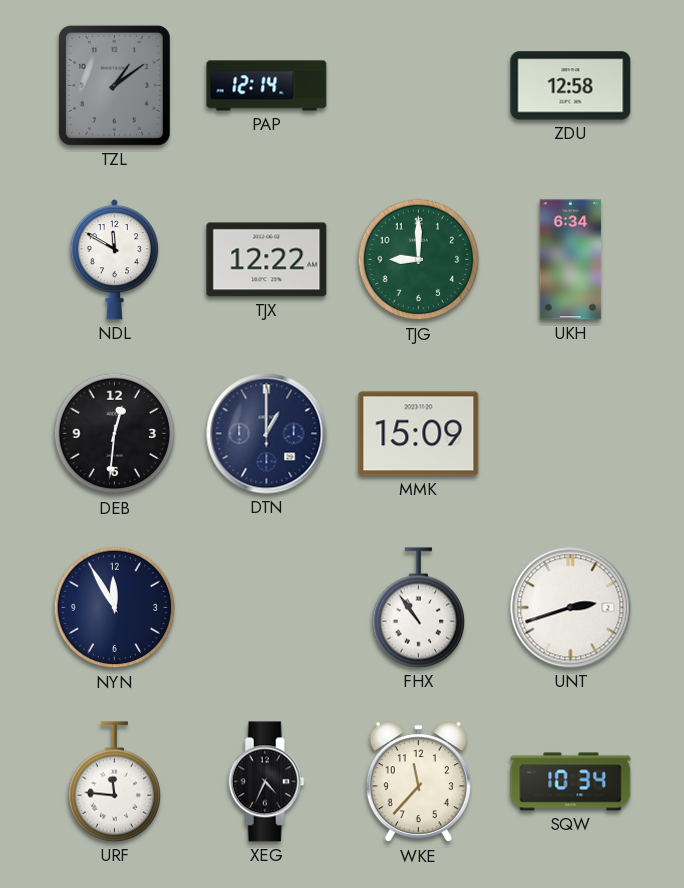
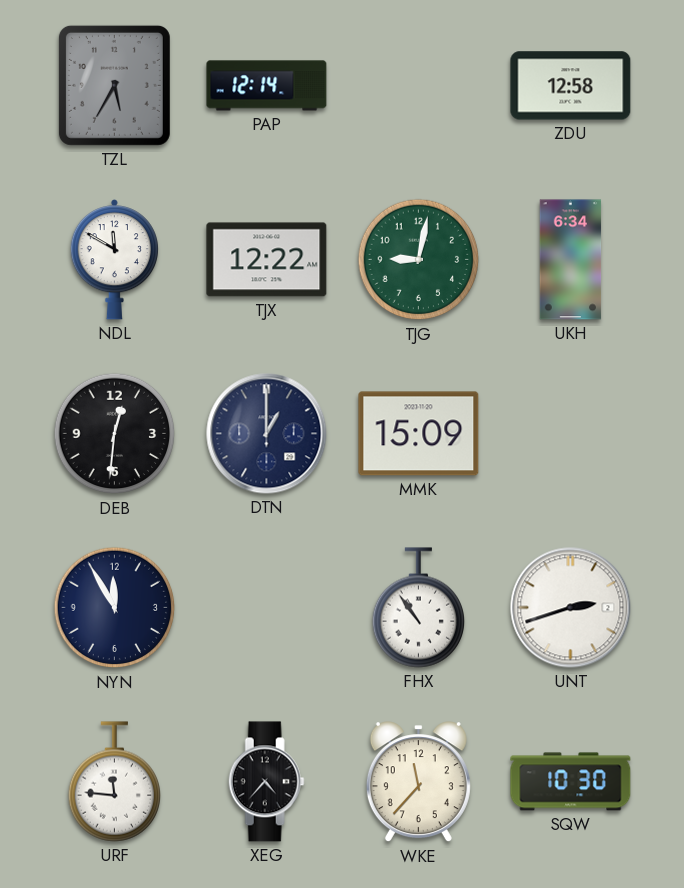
TZL: 1:09 -> 5:35
TJG: 9:00 -> 9:02
XEG: 4:34 -> 4:37
SQW: 10:34 -> 10:30
